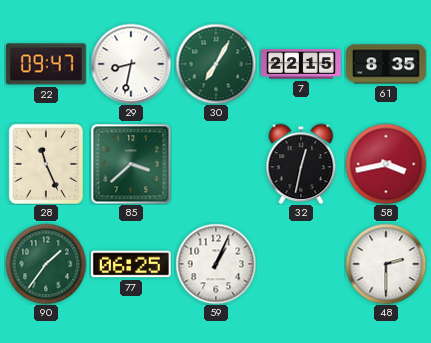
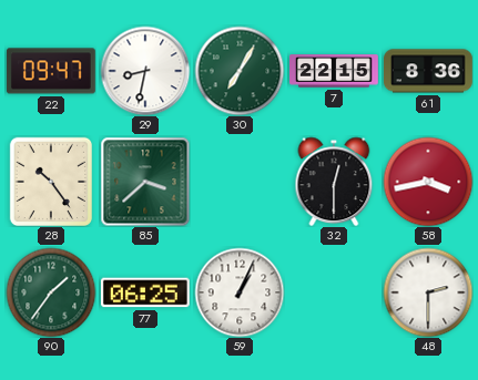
61: 8:35 -> 8:36
28: 11:26 -> 10:24
32: 12:32 -> 12:30
